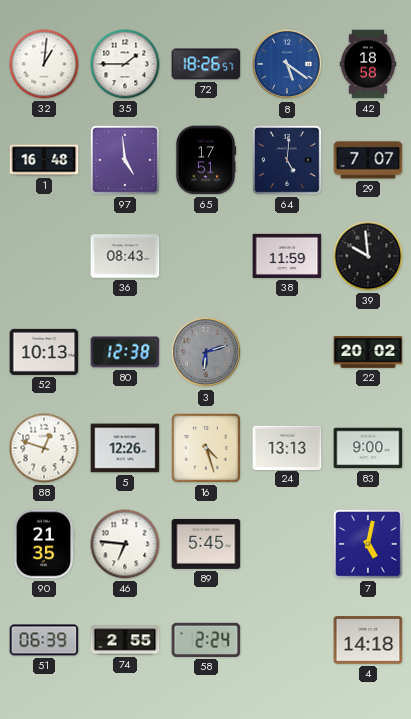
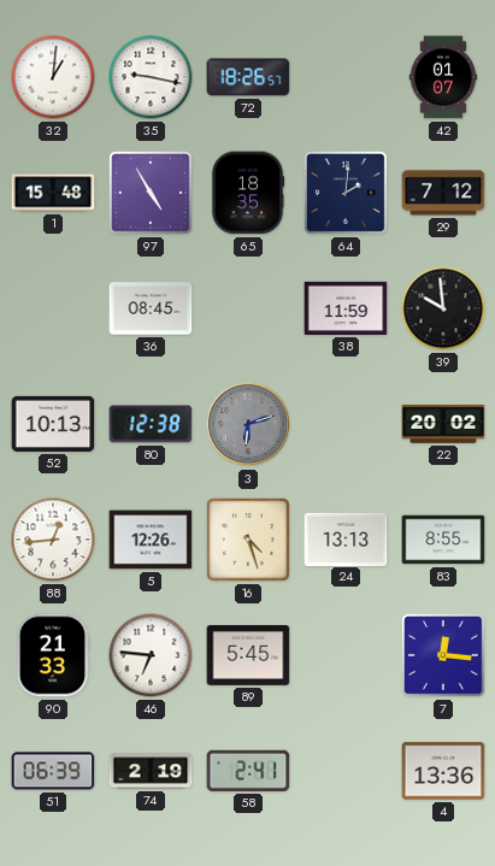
35: 1:45 -> 9:17
8: 5:21 -> none
42: 18:58 -> 01:07
1: 16:48 -> 15:48
97: 4:59 -> 4:55
65: 17:51 -> 18:35
64: 5:01 -> 2:01
29: 7:07 -> 7:12
36: 08:43 -> 08:45
88: 12:48 -> 12:44
83: 9:00 -> 8:55
90: 21:35 -> 21:33
7: 5:02 -> 12:16
74: 2:55 -> 2:19
58: 2:24 -> 2:41
4: 14:18 -> 13:36
